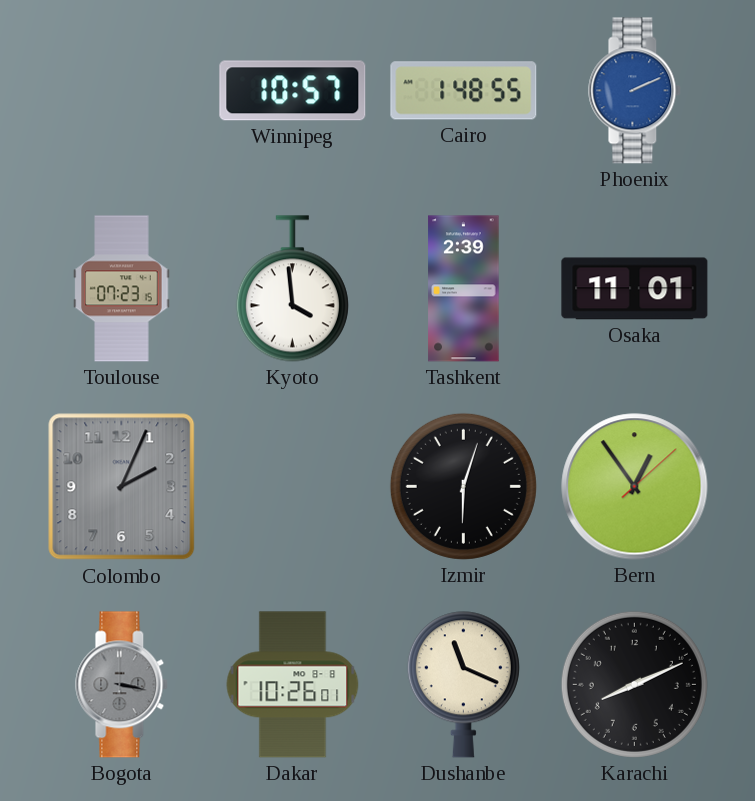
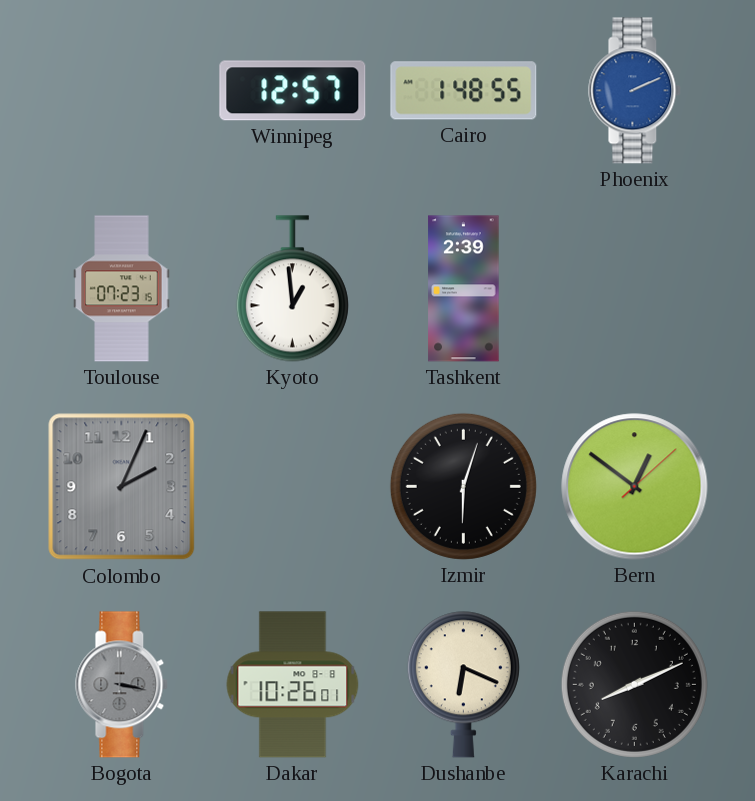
Winnipeg: 10:57 -> 12:57
Kyoto: 3:59 -> 12:59
Osaka: 11:01 -> none
Bern: 12:54 -> 12:51
Dushanbe: 11:19 -> 6:19
